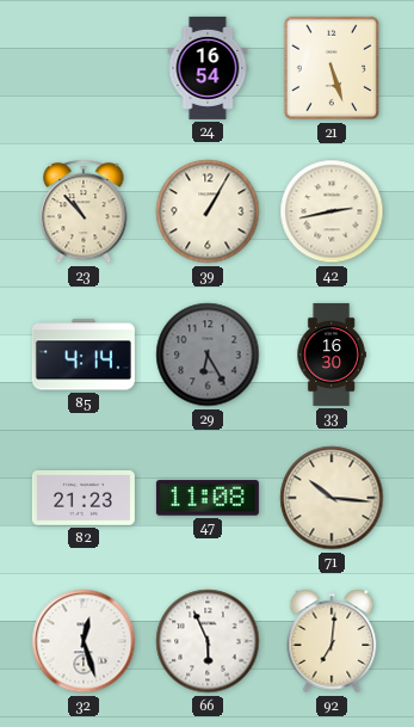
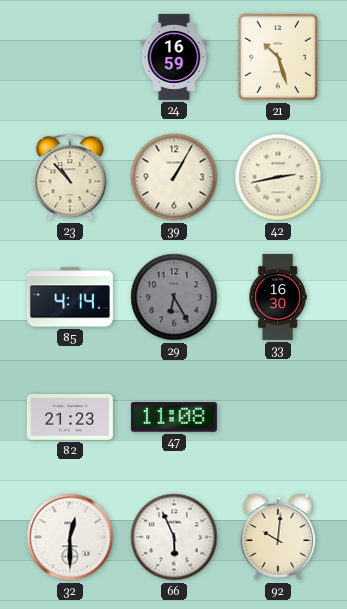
24: 16:54 -> 16:59
21: 5:27 -> 10:27
71: 10:16 -> none
32: 12:27 -> 12:30
92: 7:01 -> 10:01
